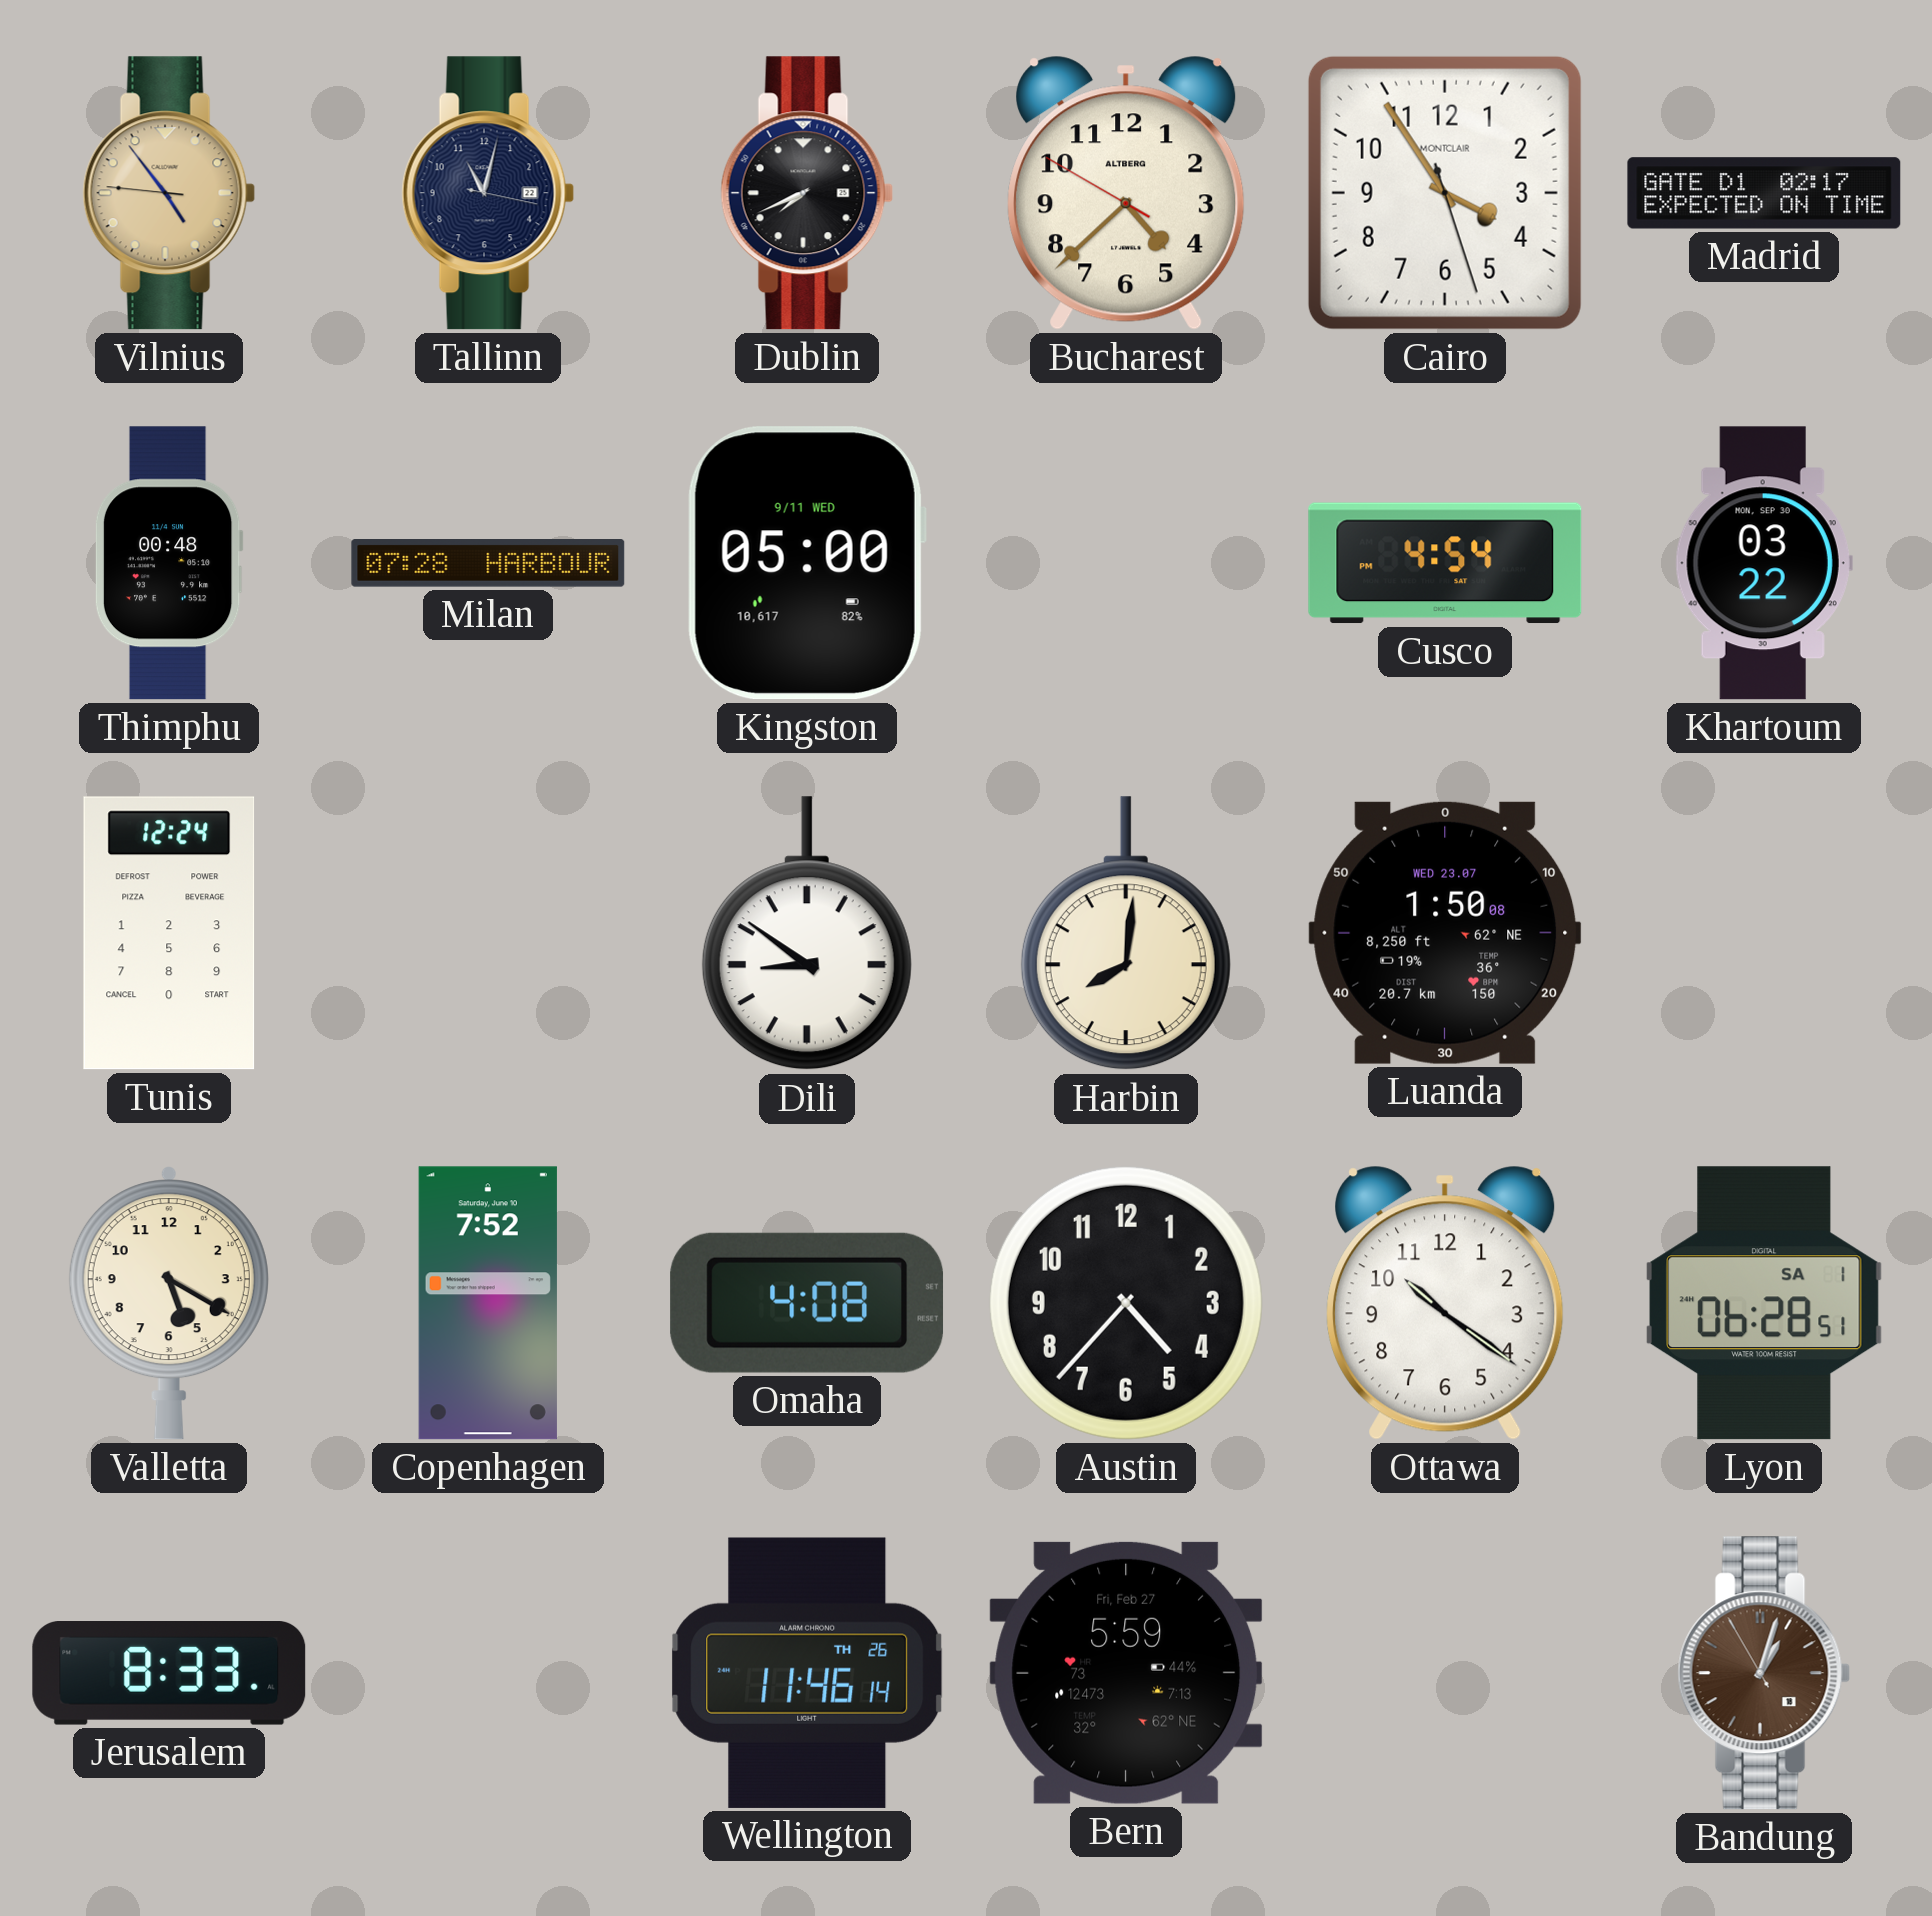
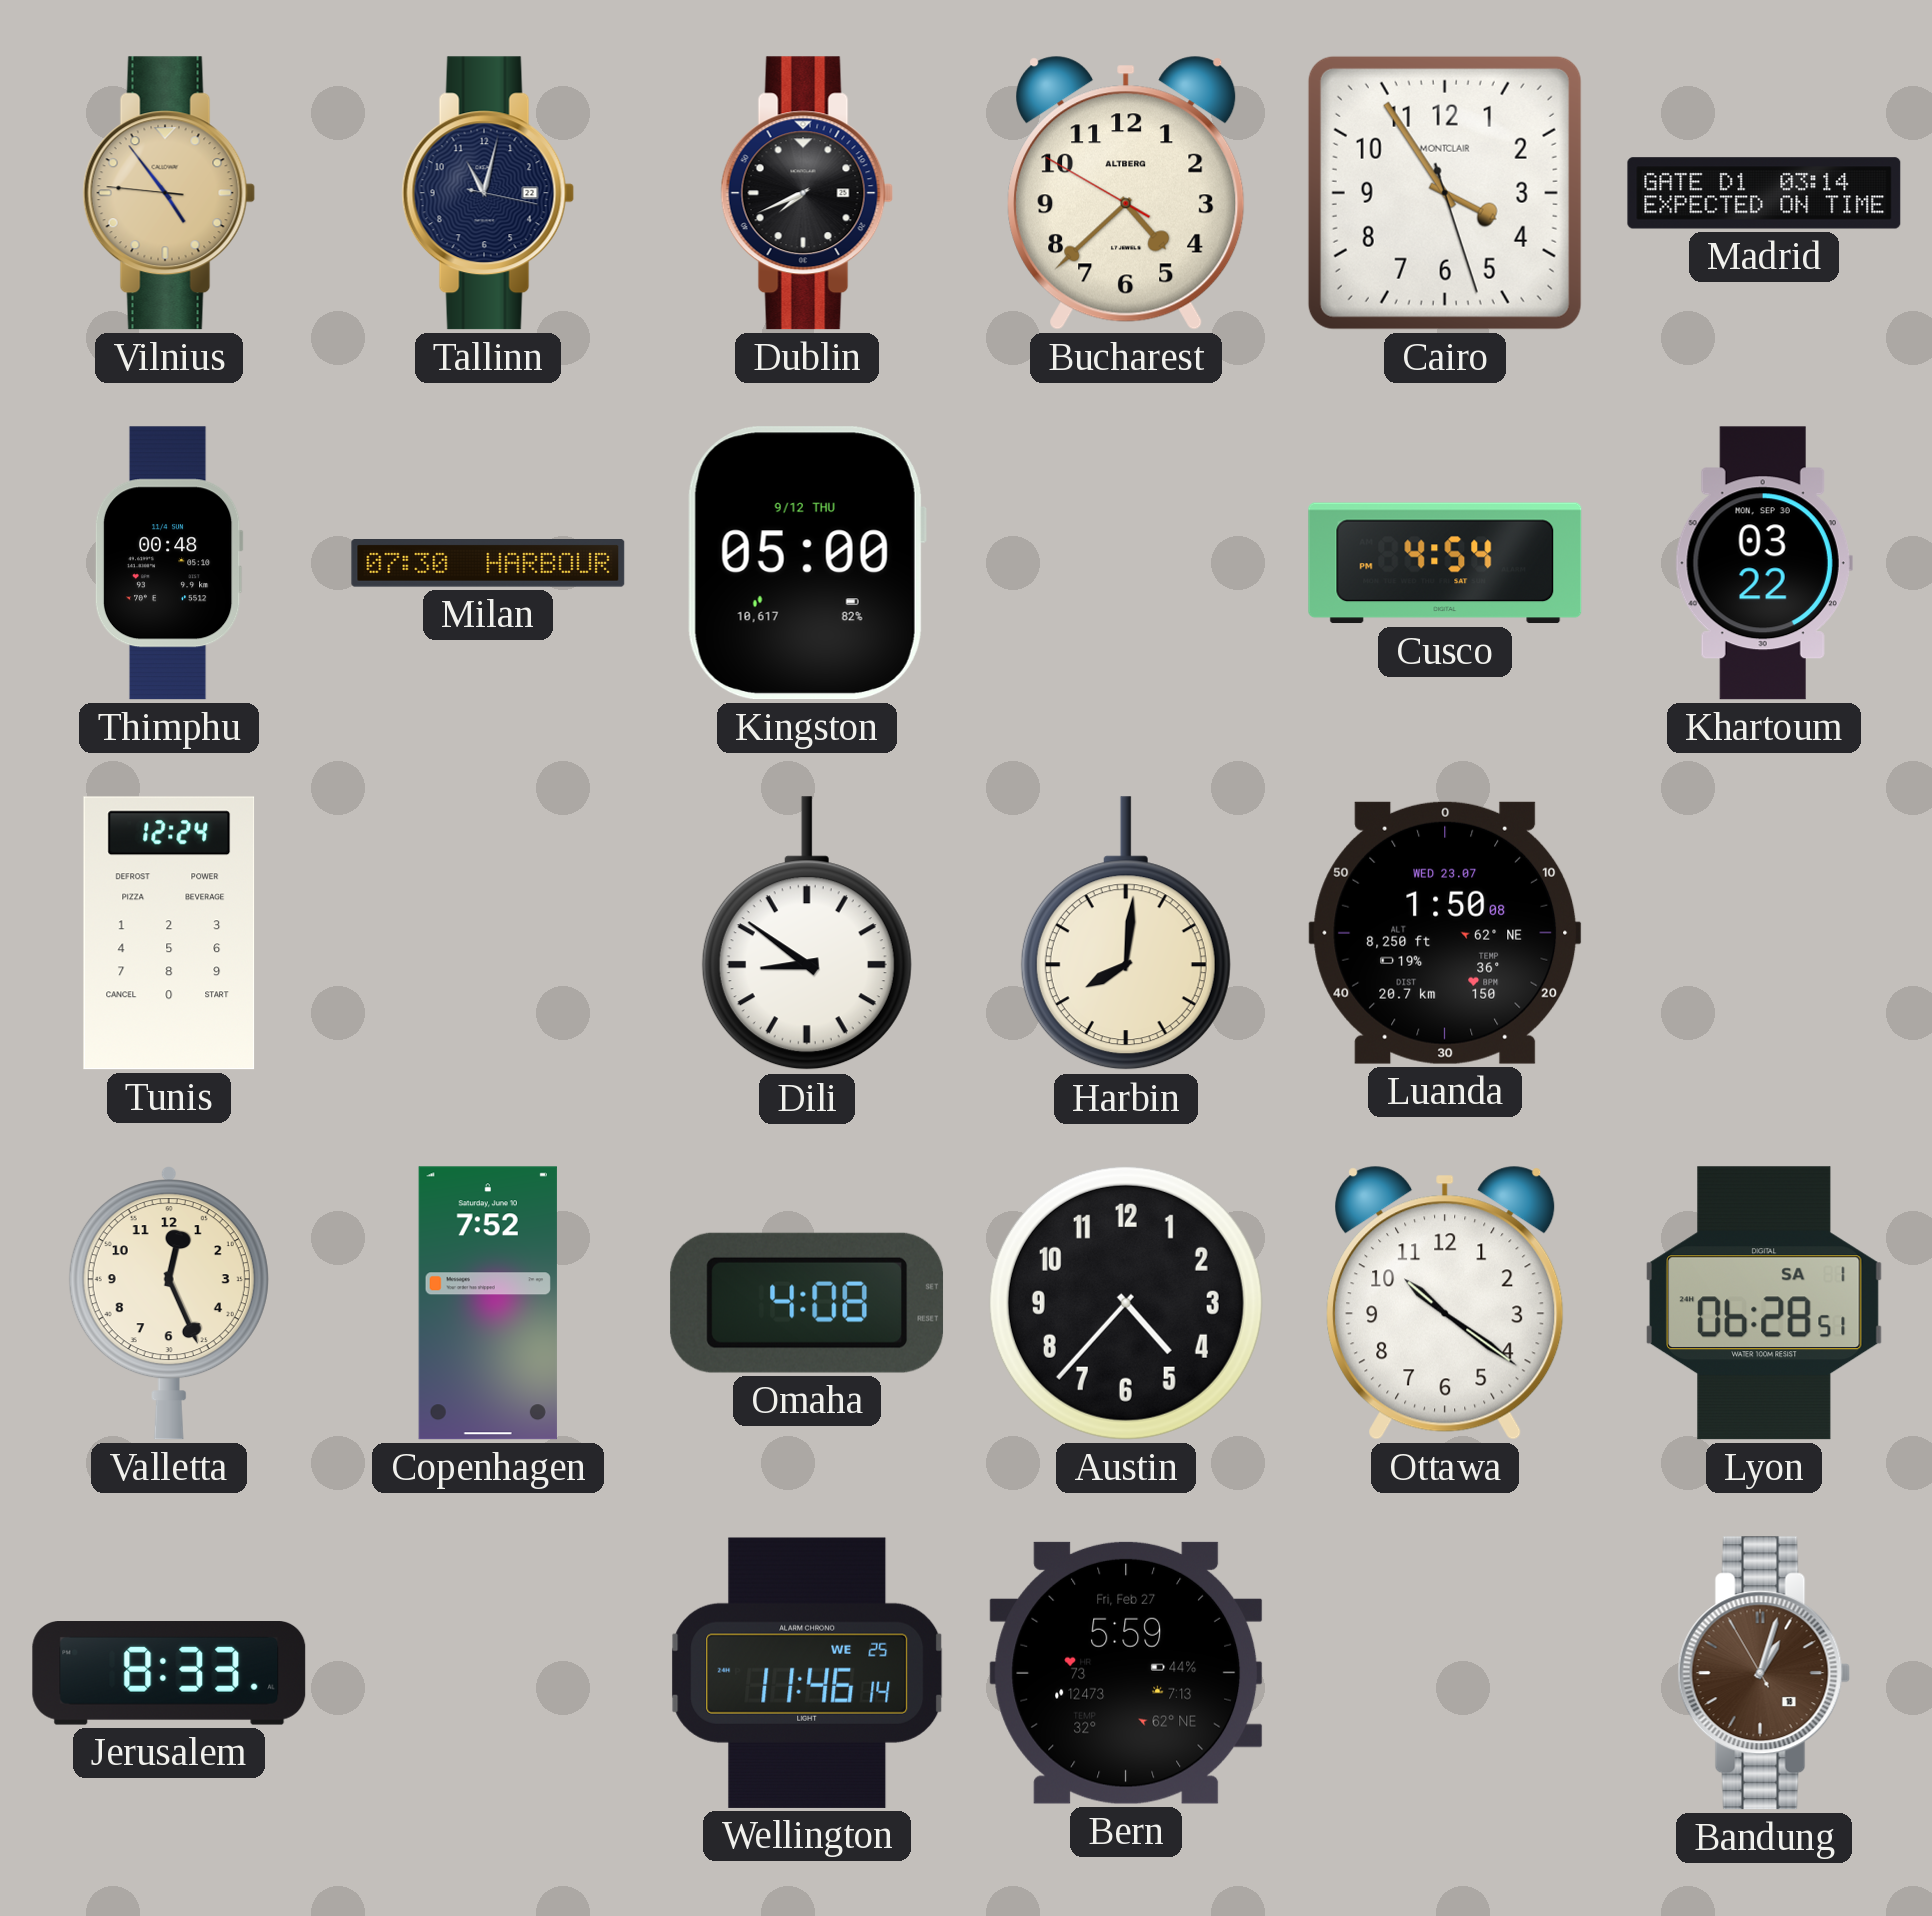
Madrid: 02:17 -> 03:14
Milan: 07:28 -> 07:30
Kingston date: 9/11 WED -> 9/12 THU
Valletta: 5:20 -> 12:26
Wellington date: TH 26 -> WE 25
